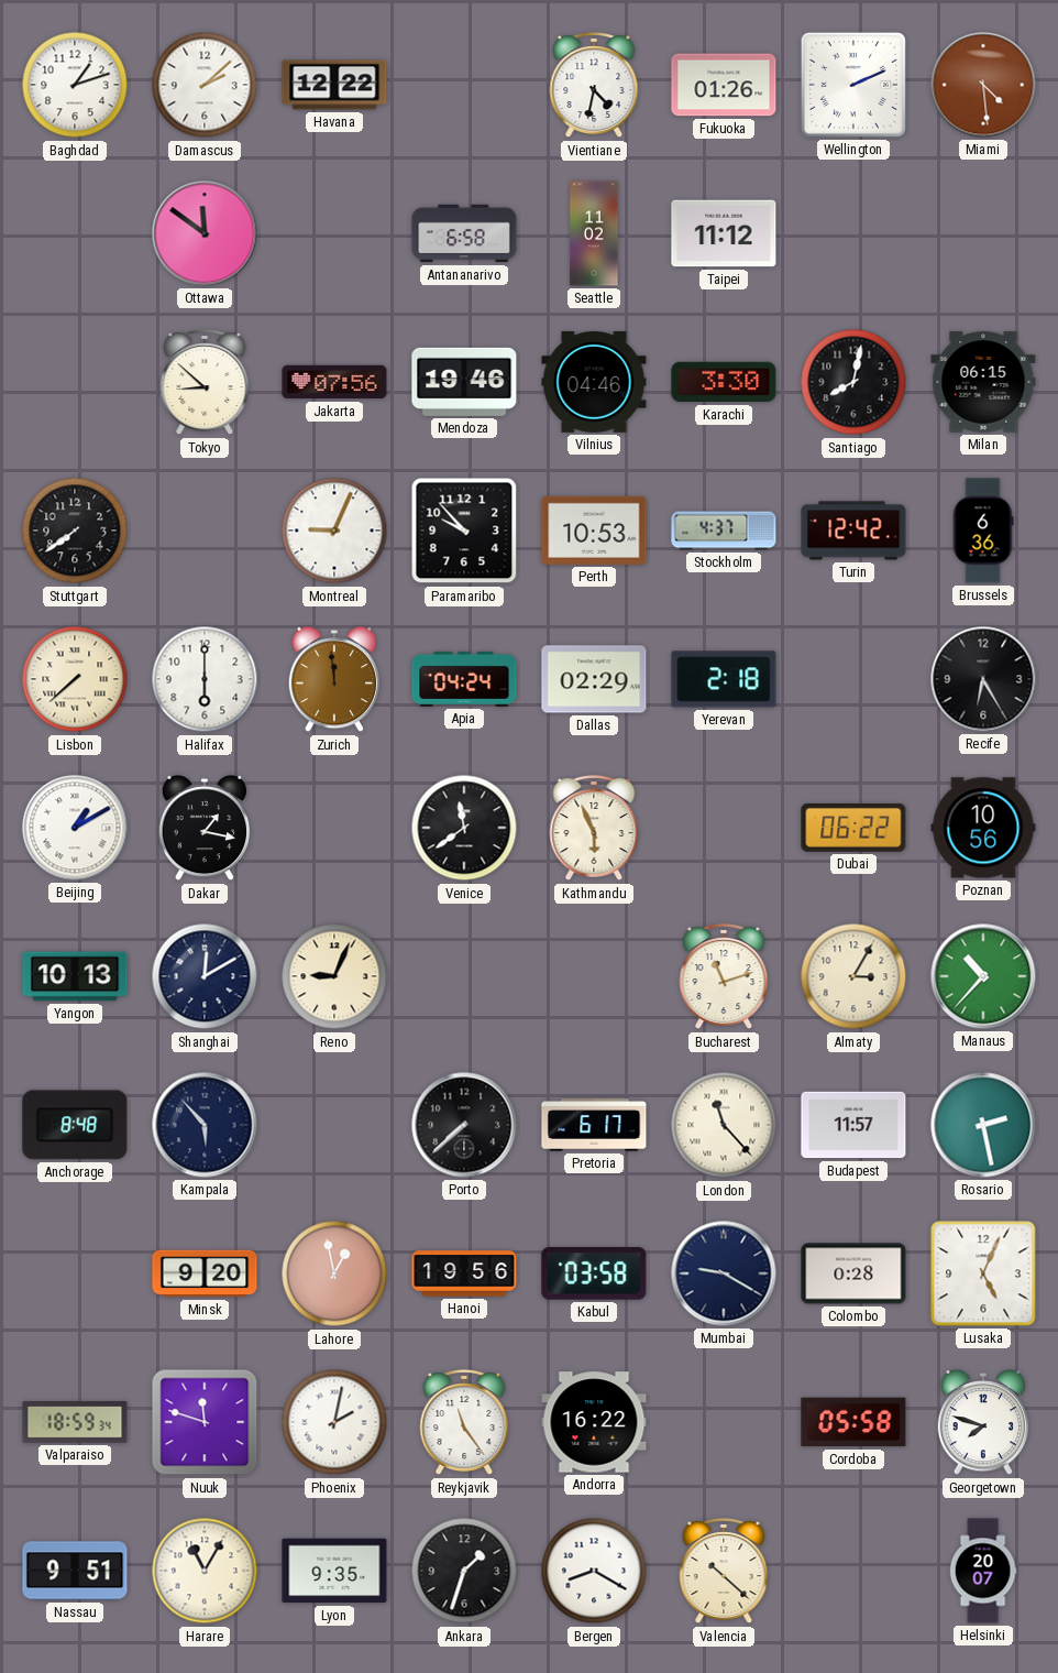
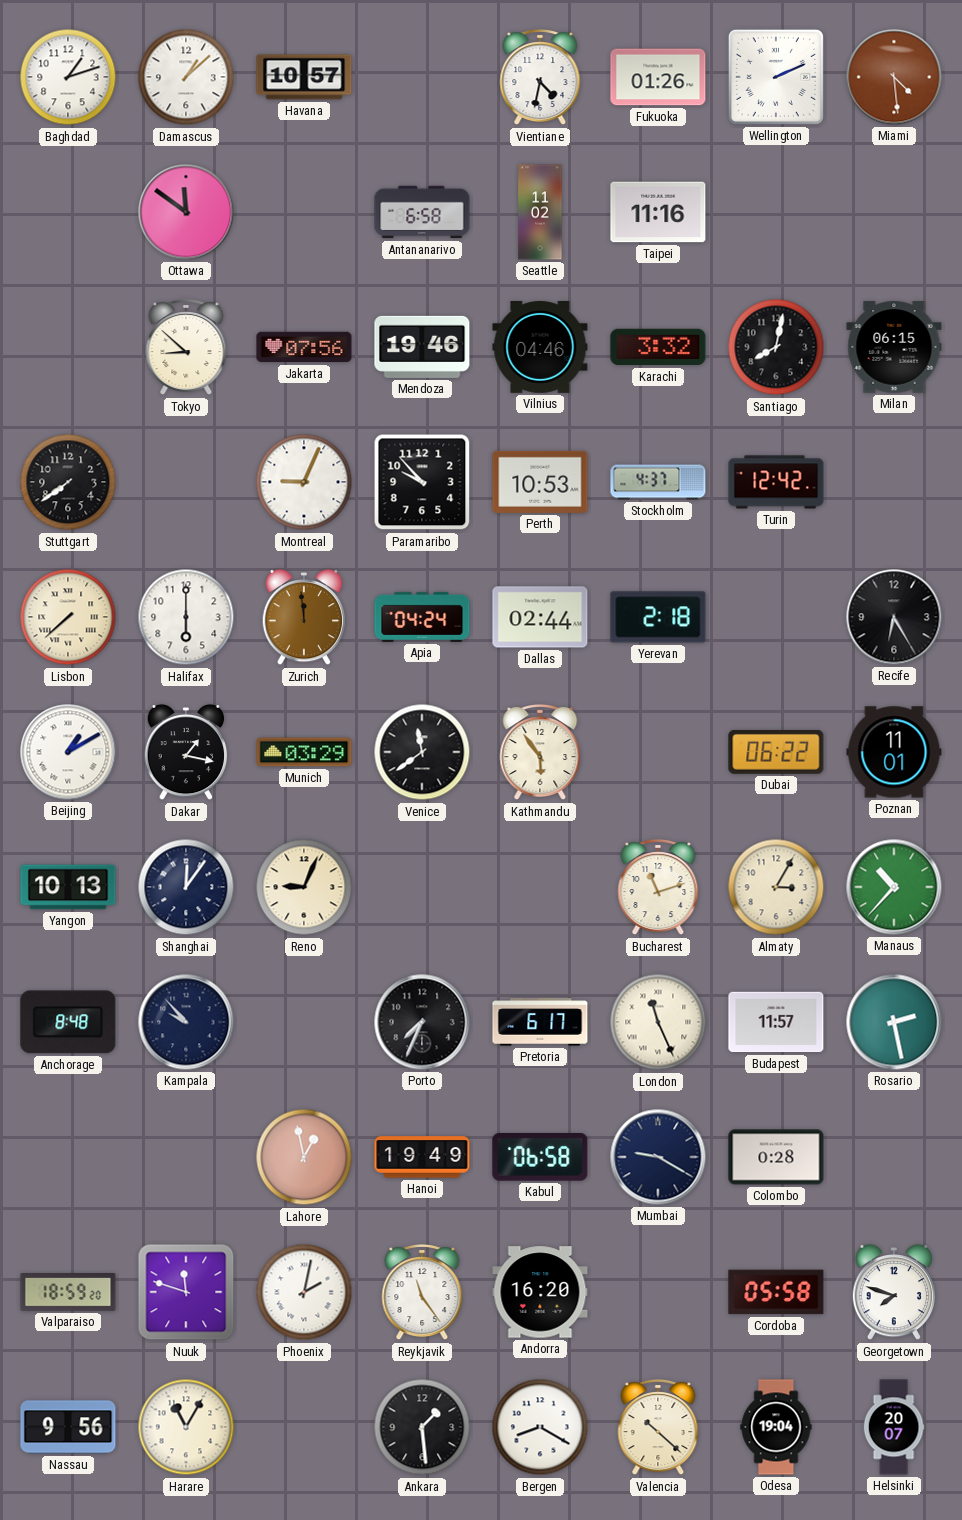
Damascus: 2:08 -> 1:08
Havana: 12:22 -> 10:57
Taipei: 11:12 -> 11:16
Karachi: 3:30 -> 3:32
Brussels: 6:36 -> none
Dallas: 02:29 -> 02:44
Munich: none -> 03:29
Kathmandu: 5:56 -> 5:54
Poznan: 10:56 -> 11:01
Shanghai: 12:10 -> 12:06
Kampala: 5:53 -> 9:53
Porto: 7:38 -> 7:34
London: 11:23 -> 11:26
Minsk: 9:20 -> none
Hanoi: 19:56 -> 19:49
Kabul: 03:58 -> 06:58
Lusaka: 5:04 -> none
Valparaiso: 18:59:34 -> 18:59:20
Andorra: 16:22 -> 16:20
Nassau: 9:51 -> 9:56
Lyon: 9:35 -> none
Ankara: 1:33 -> 1:29
Odesa: none -> 19:04
